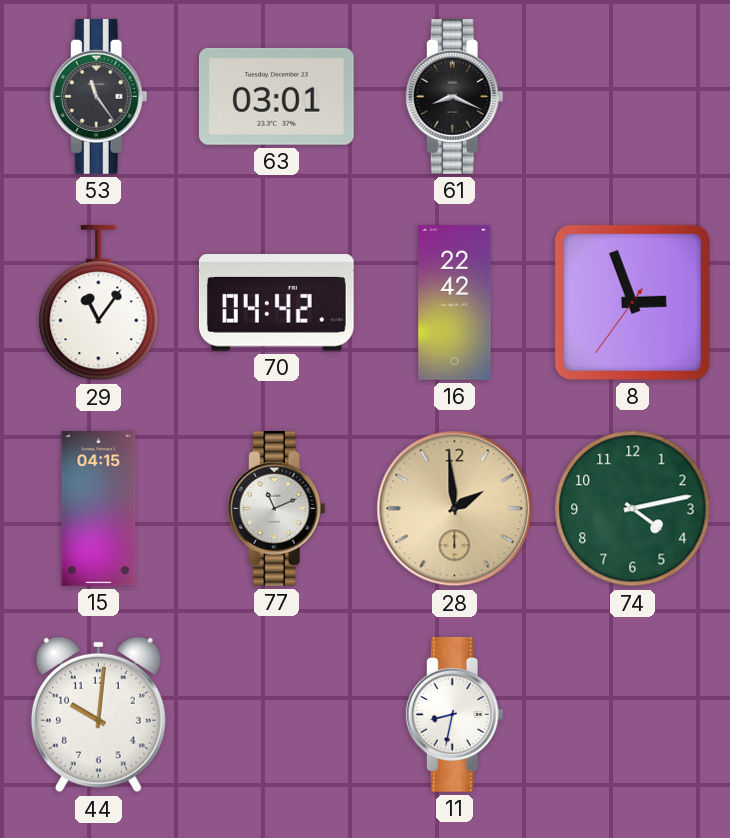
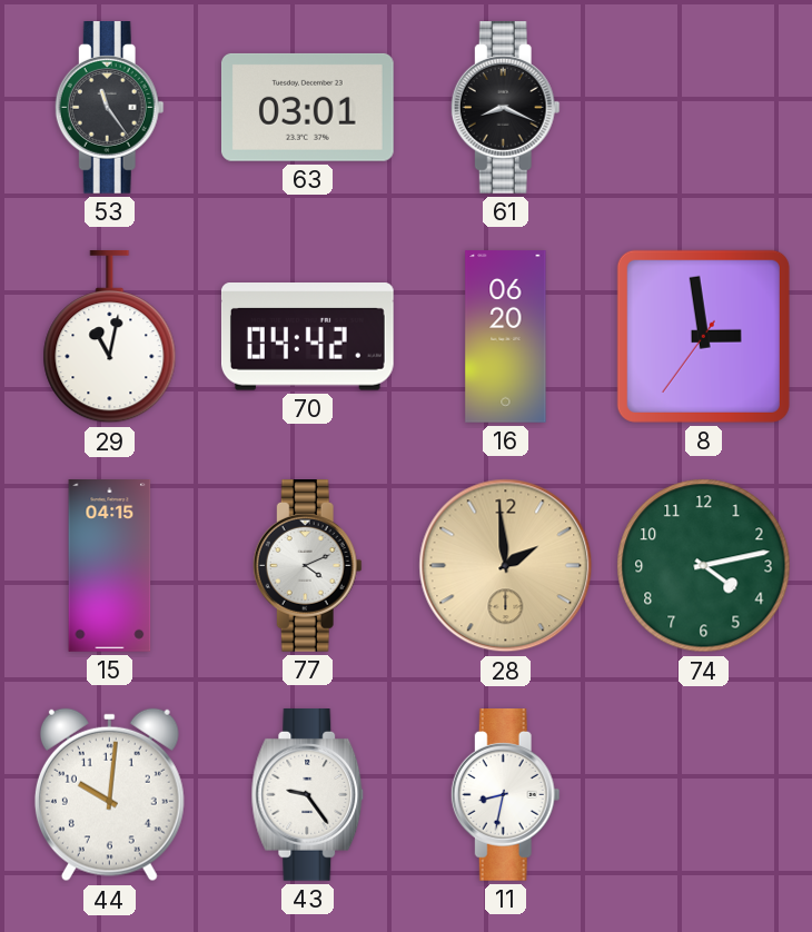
29: 11:06 -> 11:02
16: 22:42 -> 06:20
8: 2:56 -> 2:58
77: 11:11 -> 4:11
43: none -> 9:24
